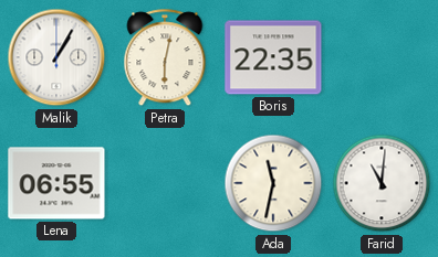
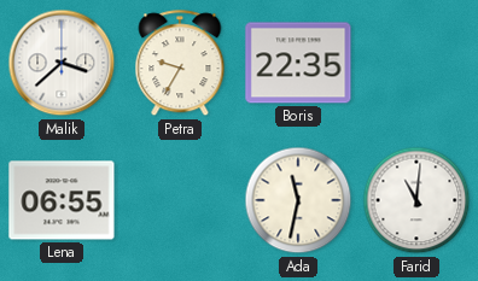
Malik: 1:05 -> 3:38
Petra: 6:02 -> 9:35
